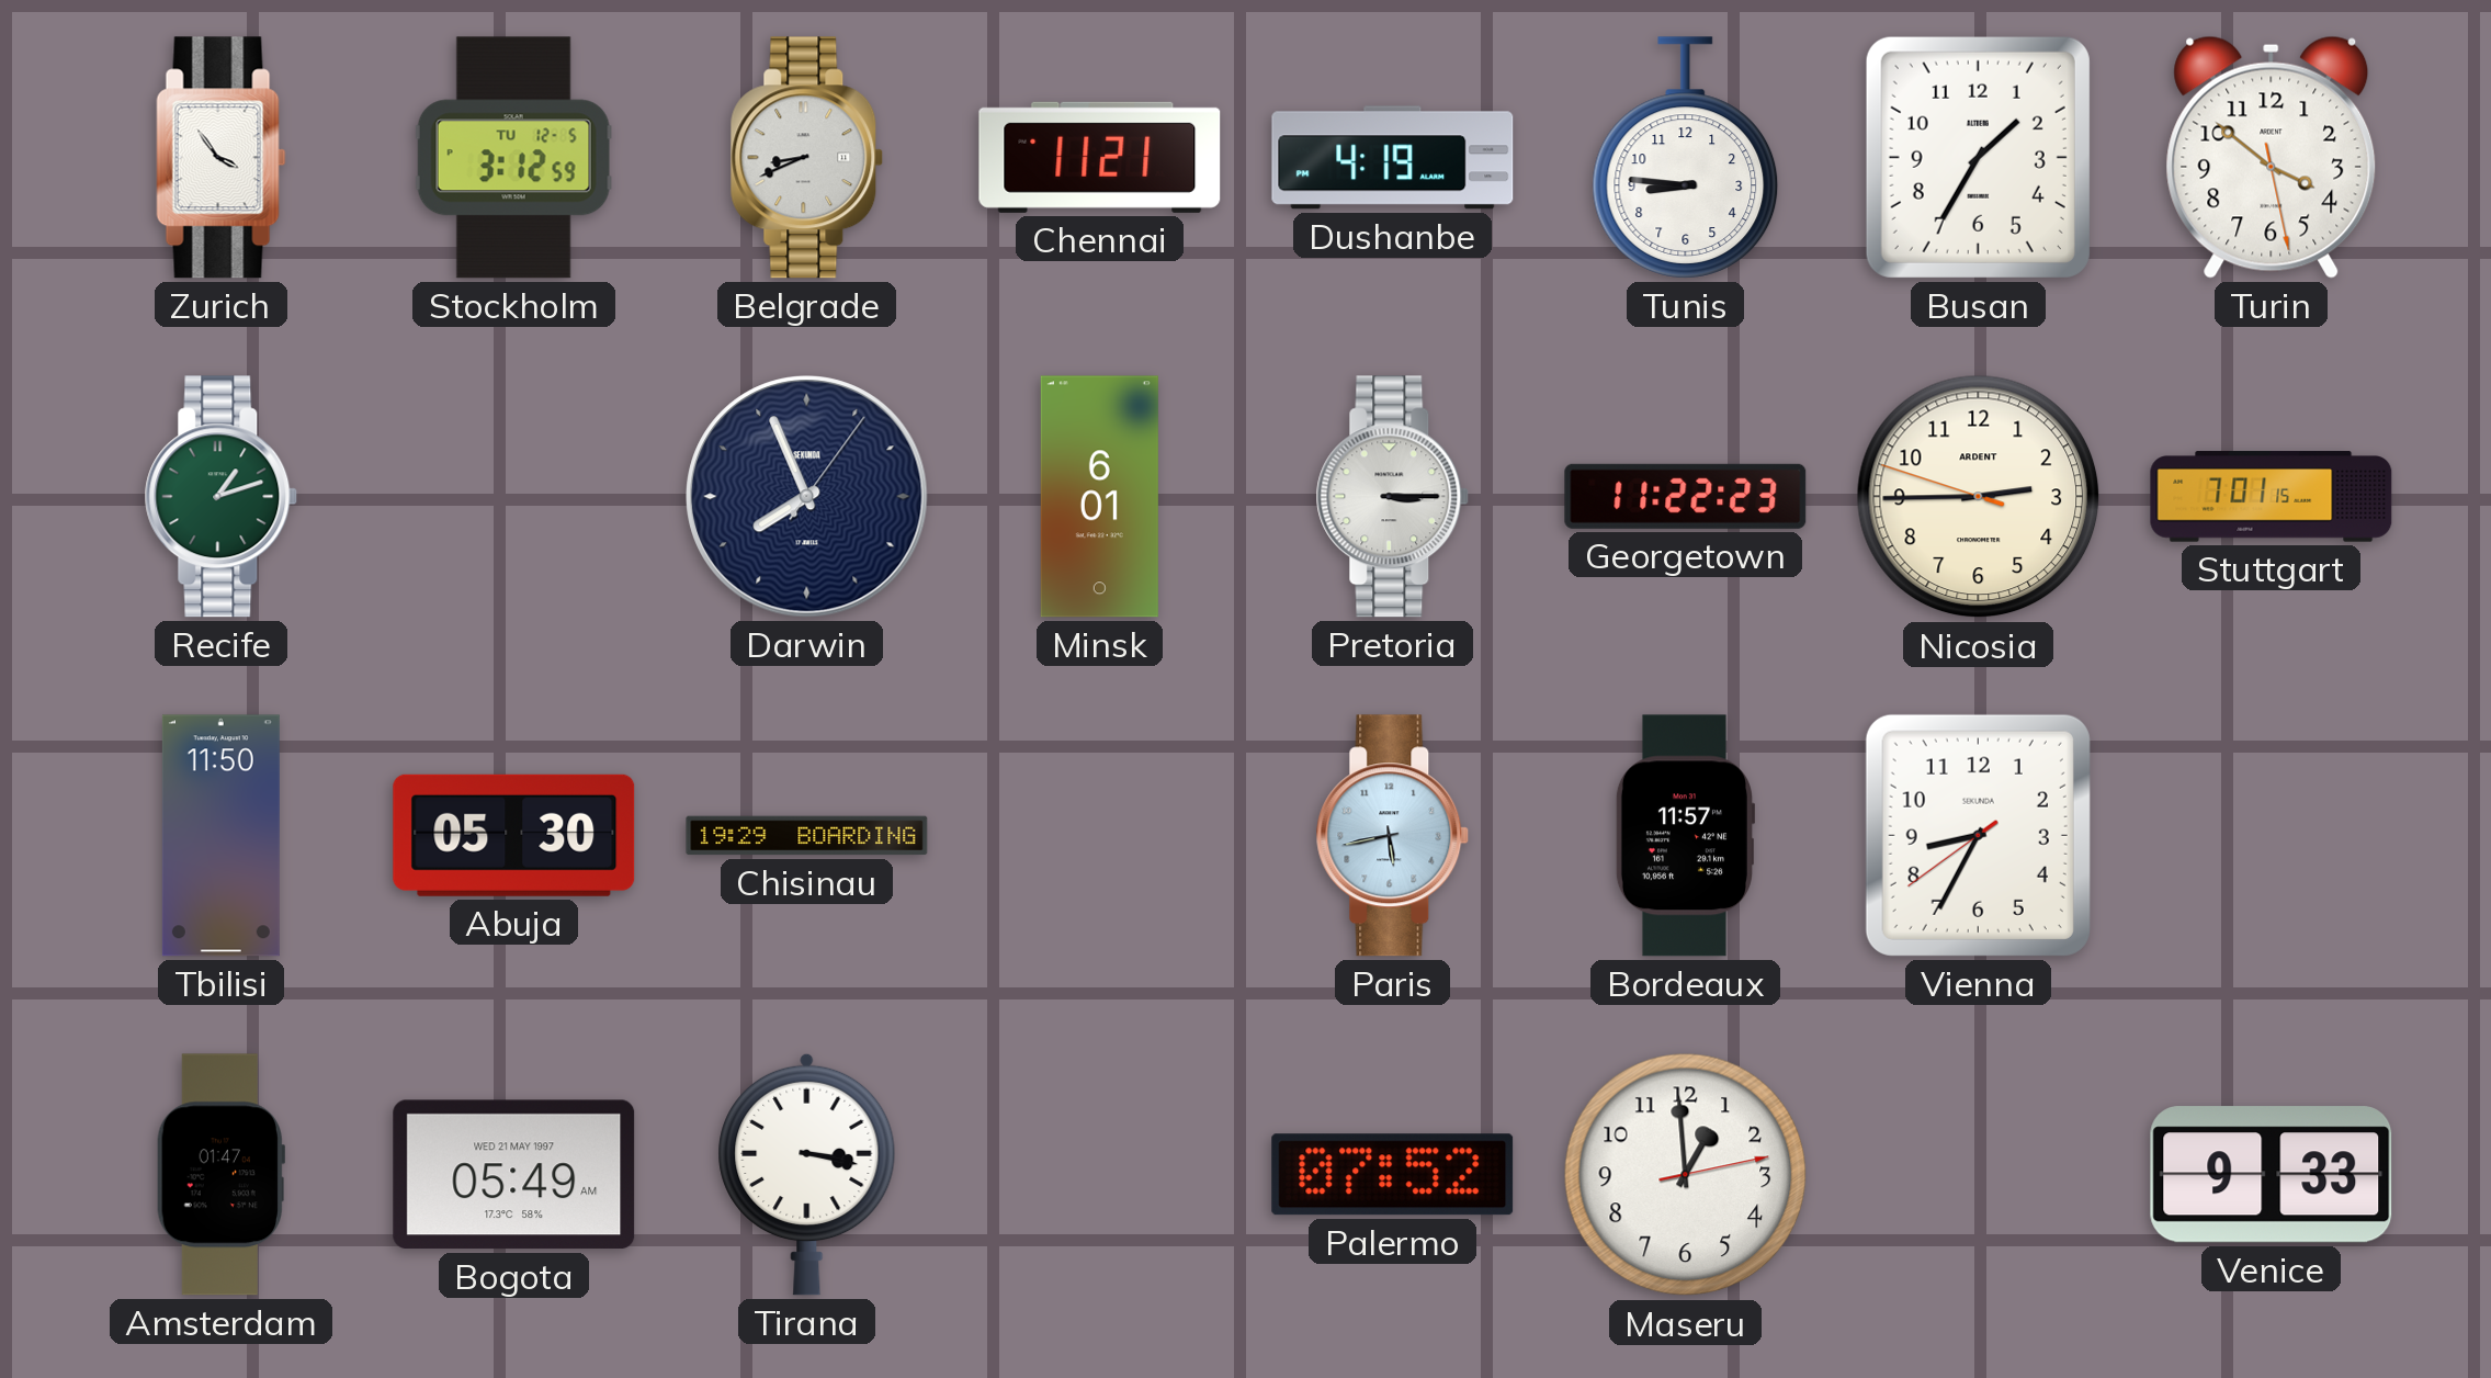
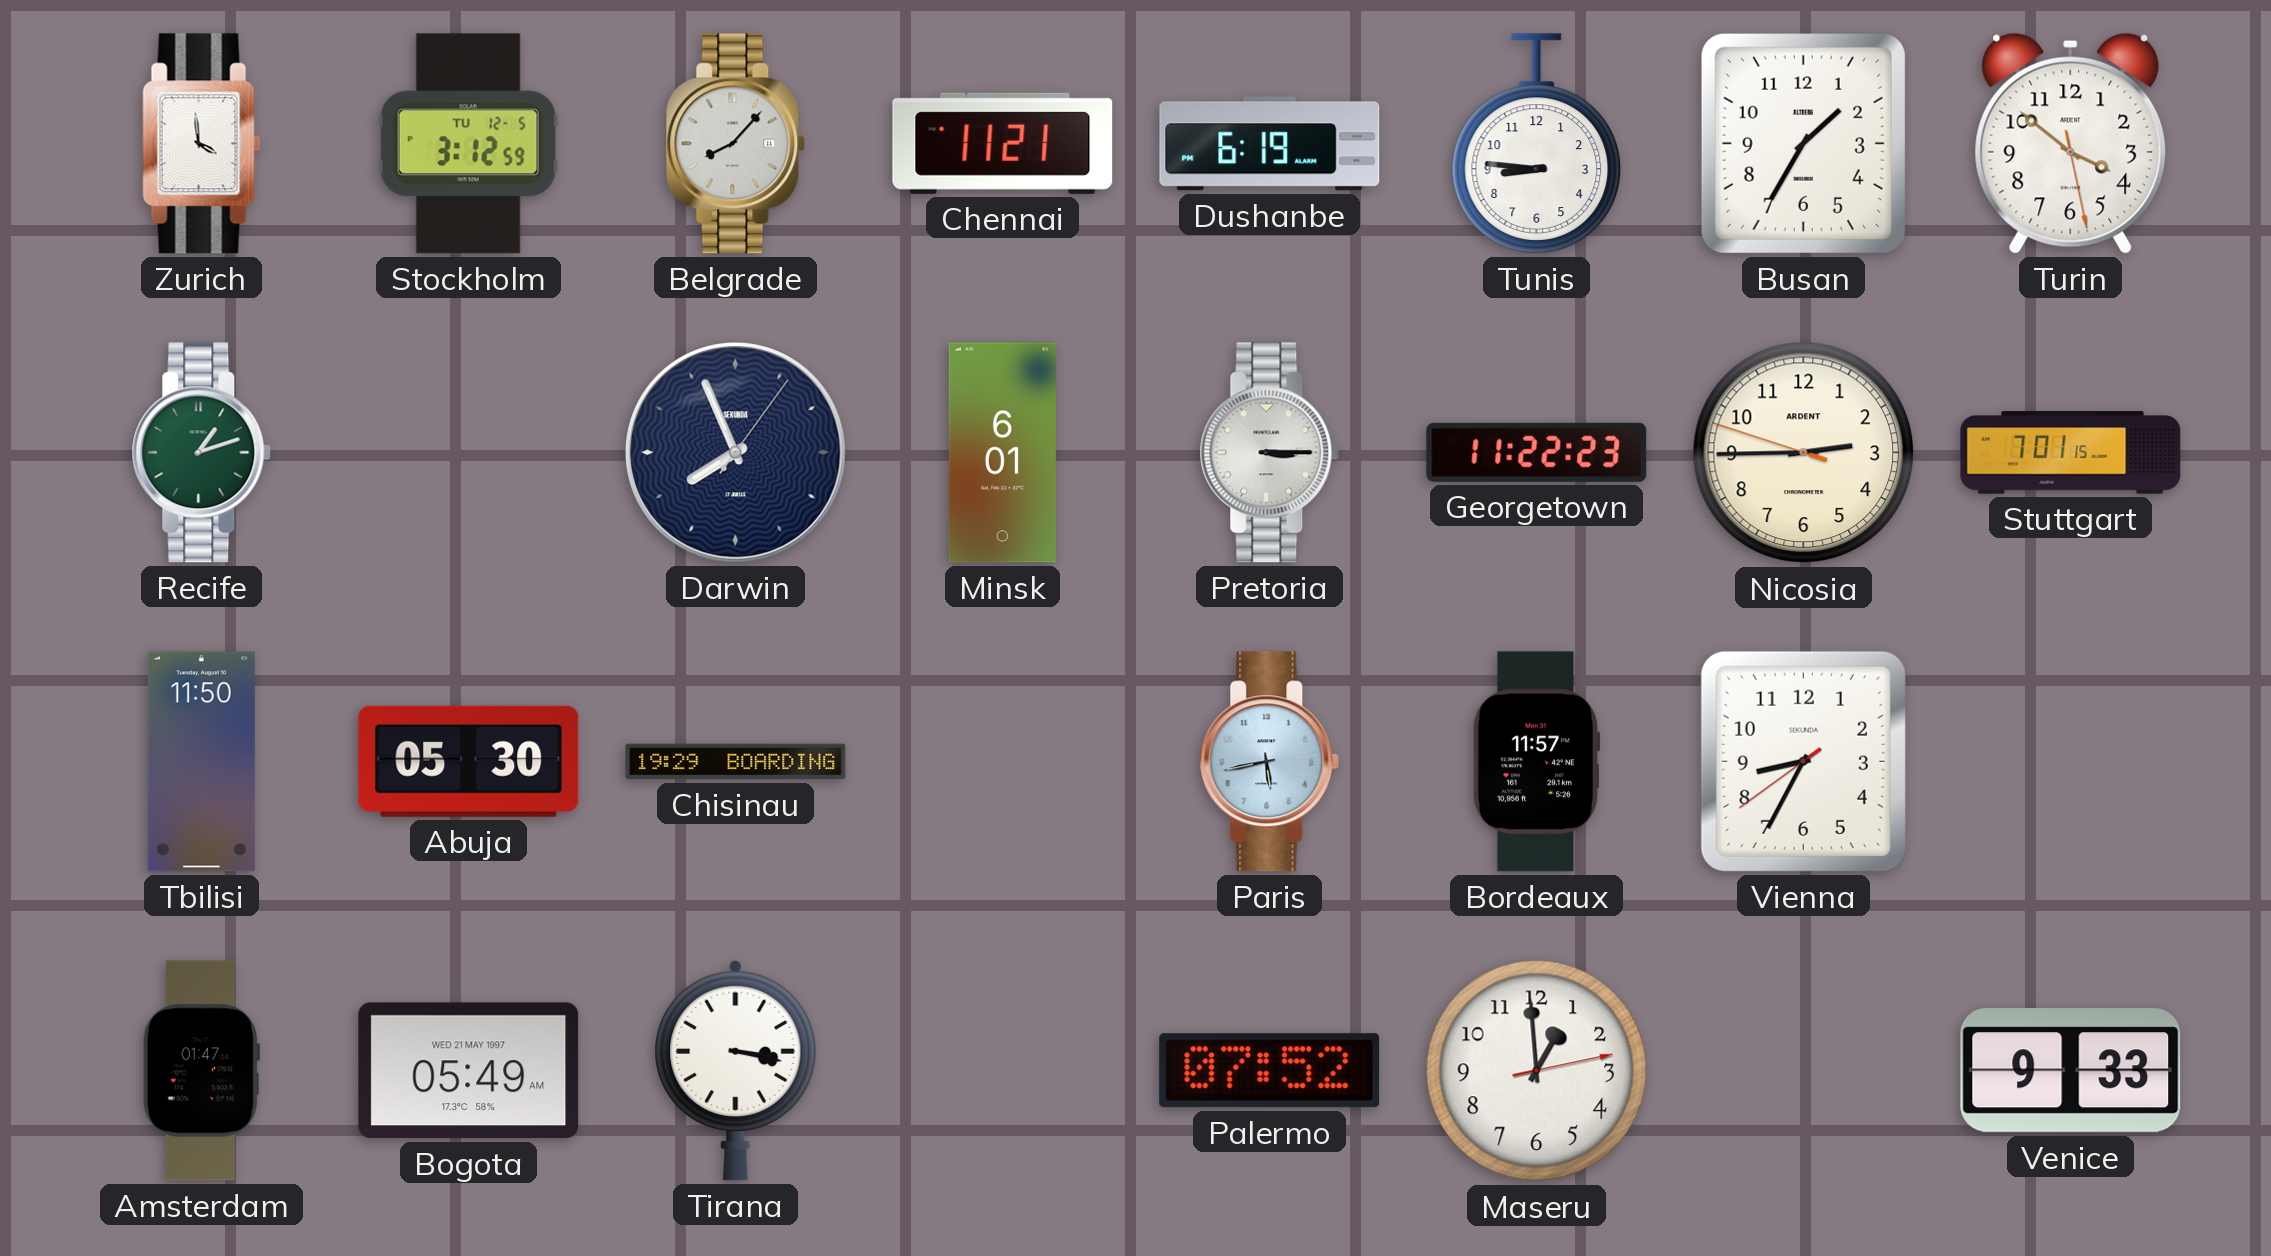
Zurich: 3:54 -> 3:59
Belgrade: 8:41 -> 8:07
Dushanbe: 4:19 -> 6:19
